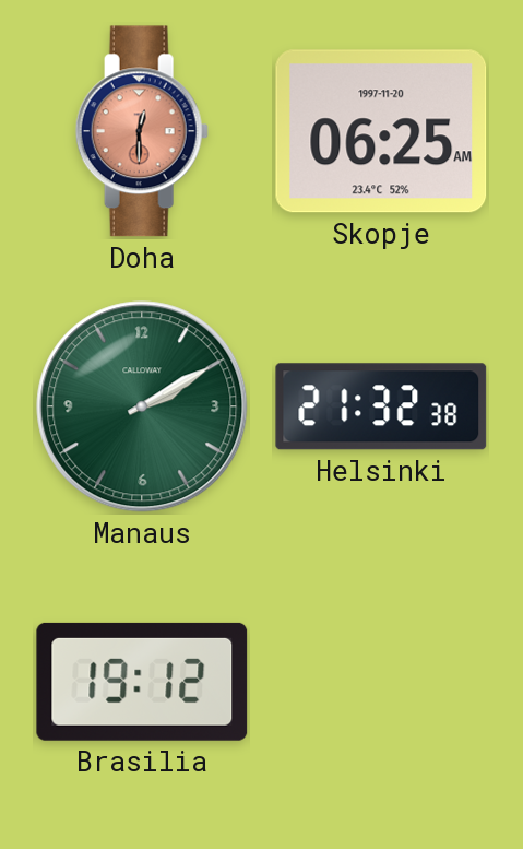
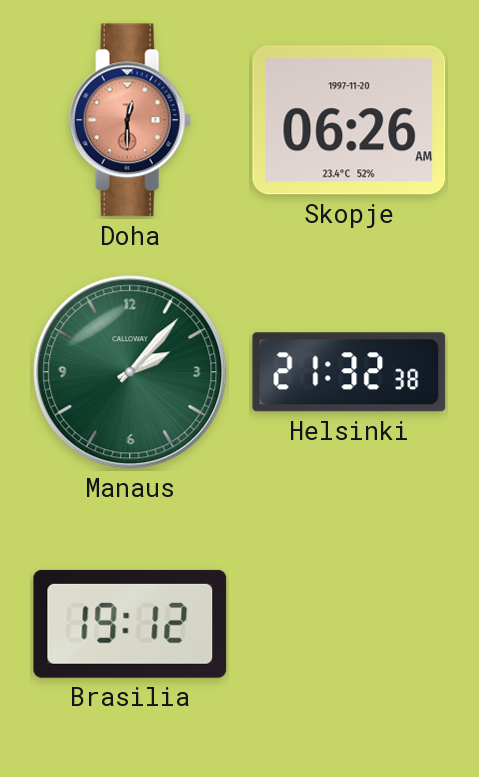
Skopje: 06:25 -> 06:26
Manaus: 2:10 -> 2:07
